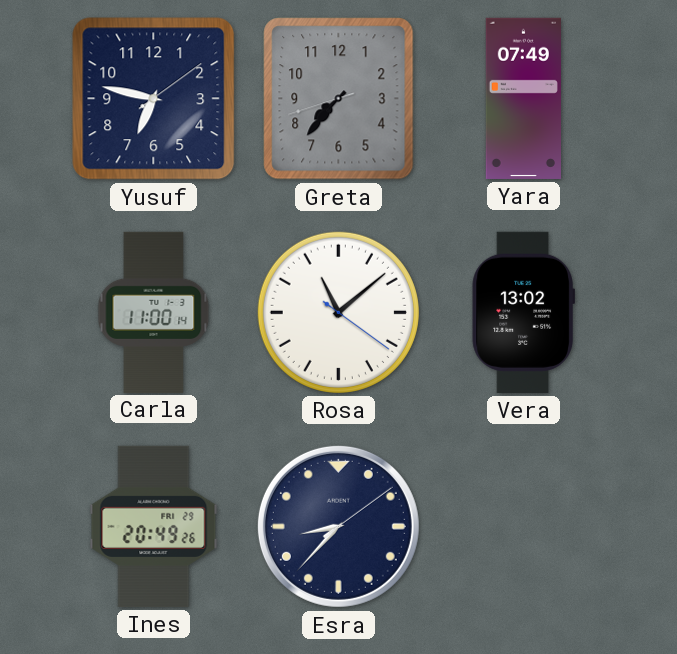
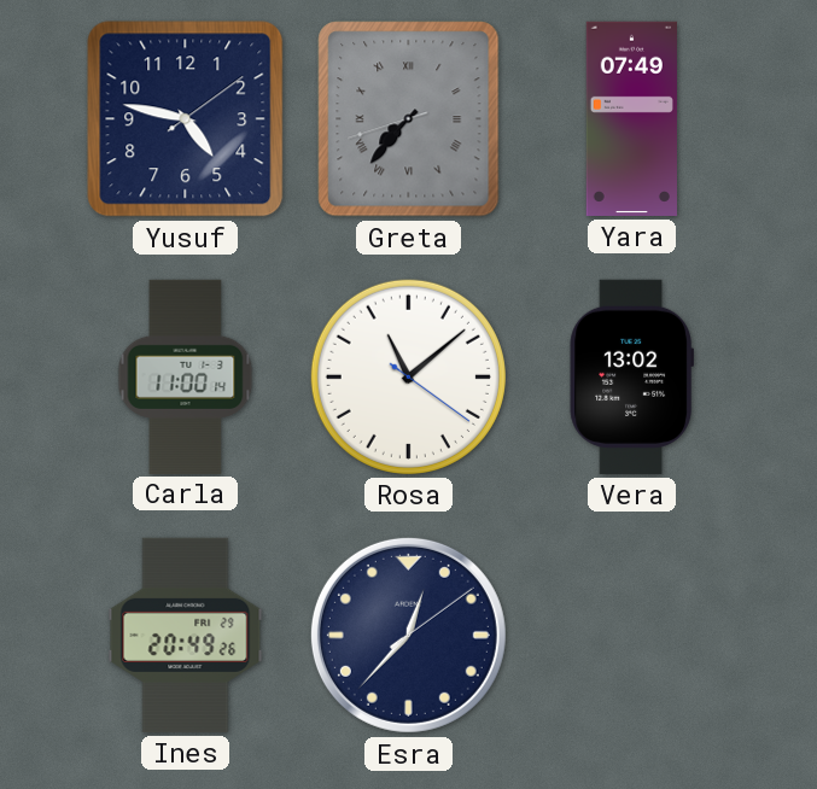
Yusuf: 6:47 -> 4:47
Greta numerals: Arabic -> Roman
Esra: 8:37 -> 12:37
